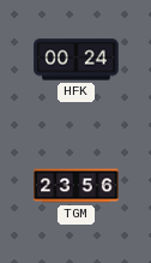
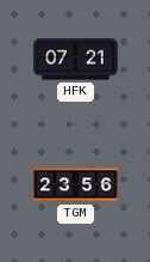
HFK: 00:24 -> 07:21
